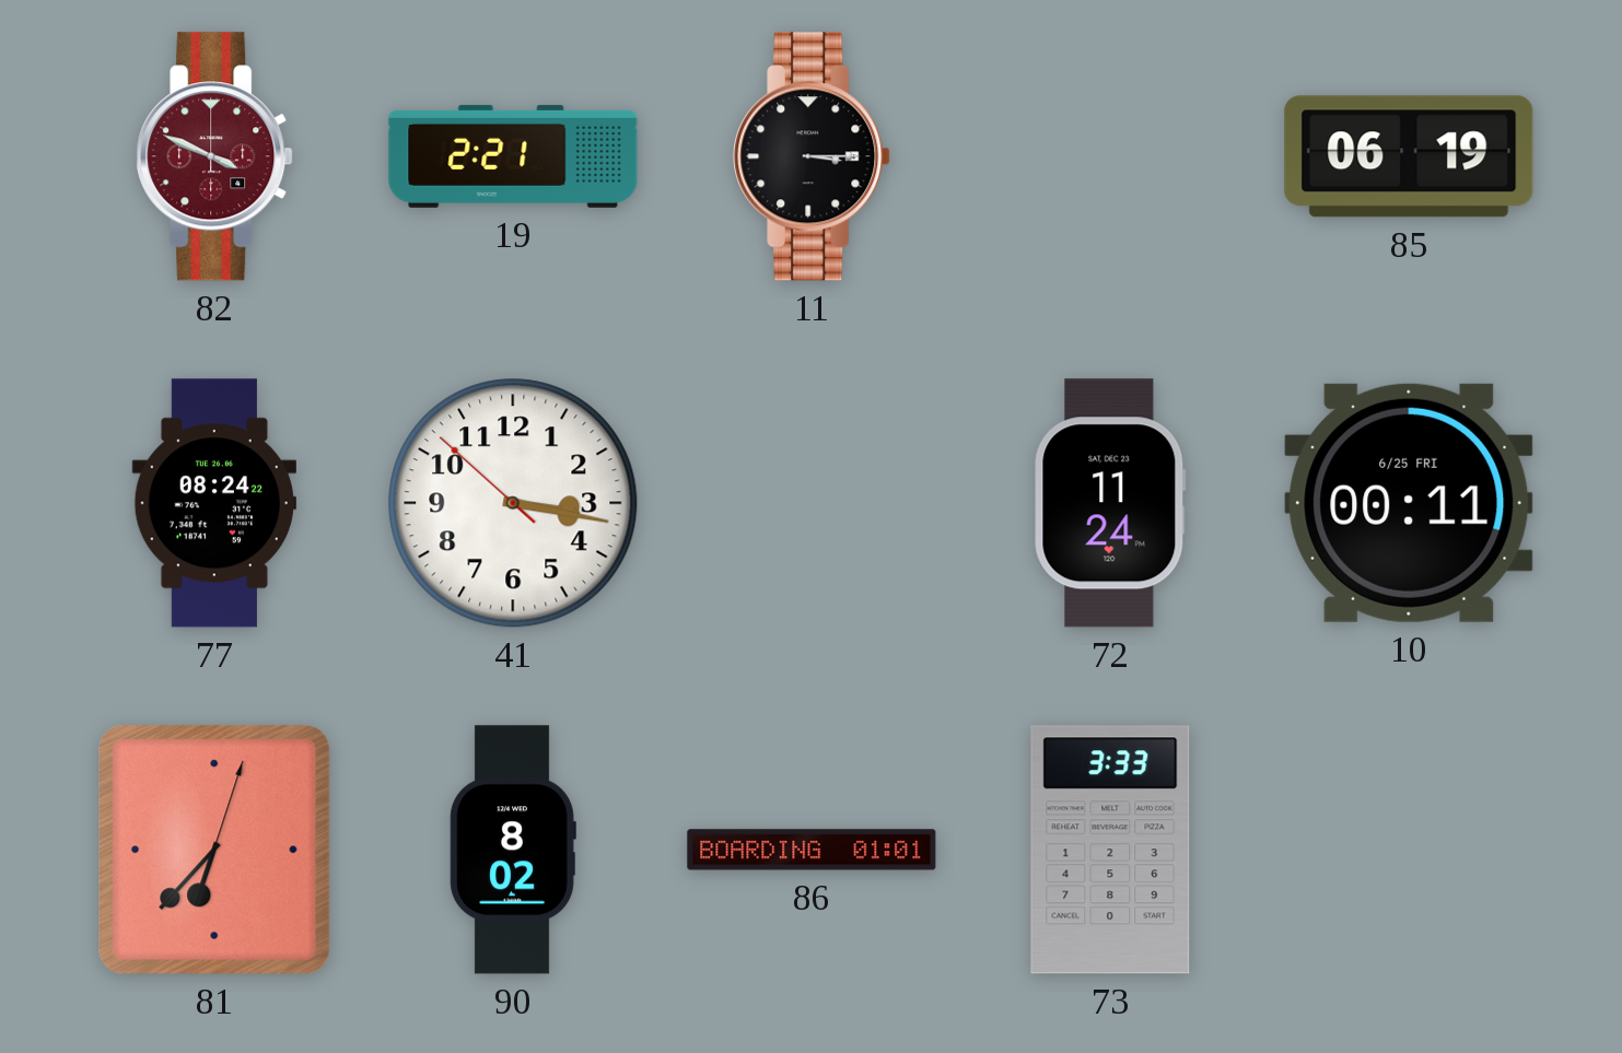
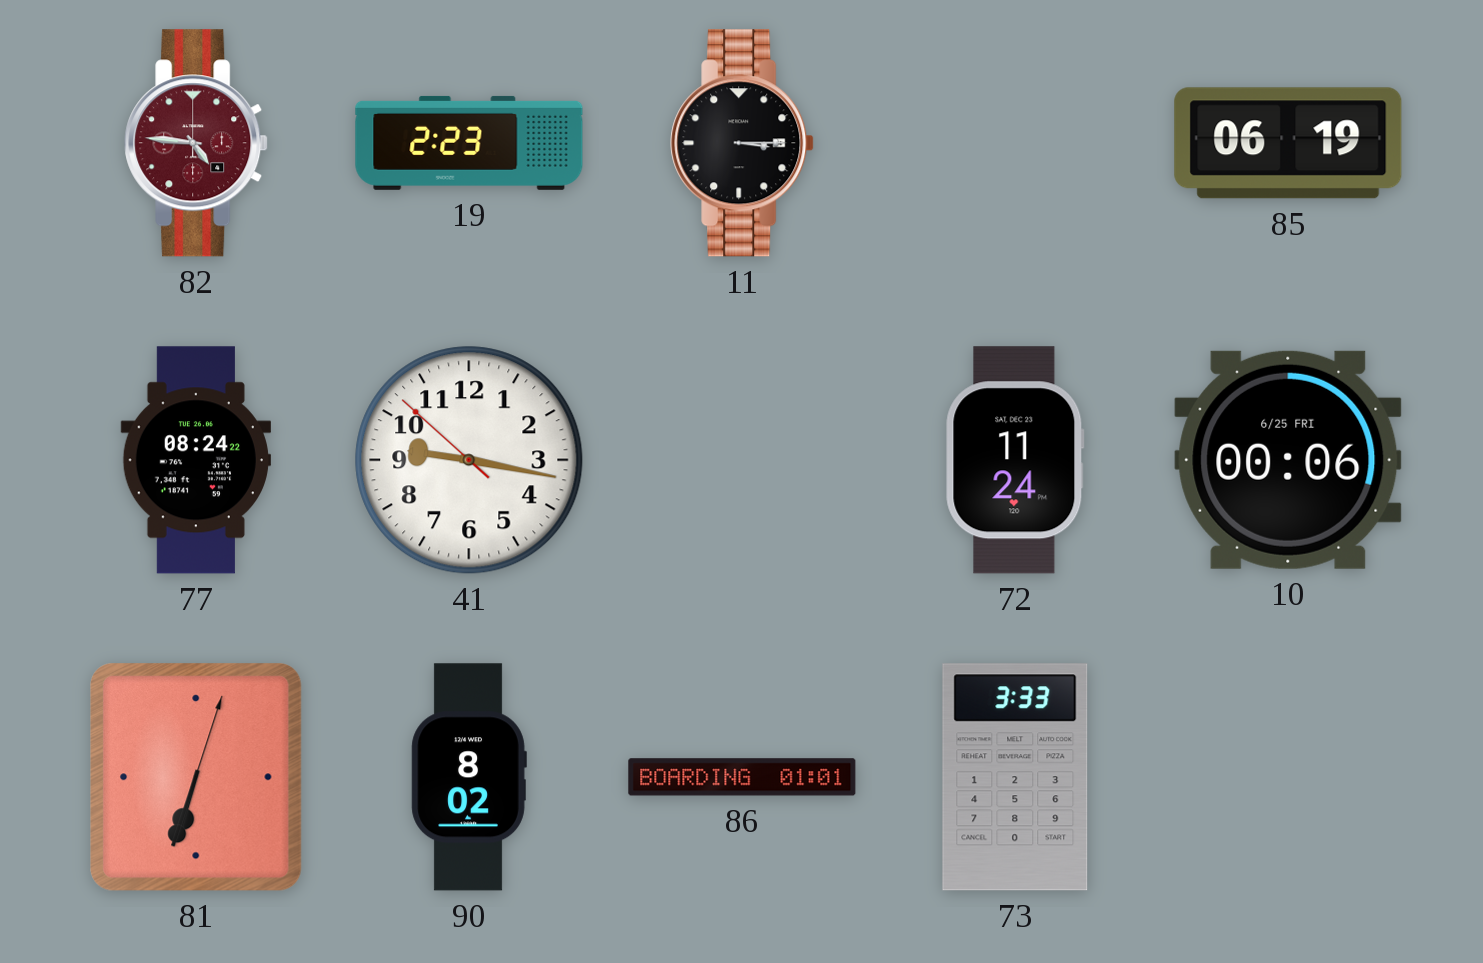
82: 3:49 -> 4:46
19: 2:21 -> 2:23
41: 3:16 -> 9:16
10: 00:11 -> 00:06
81: 6:37 -> 6:33
